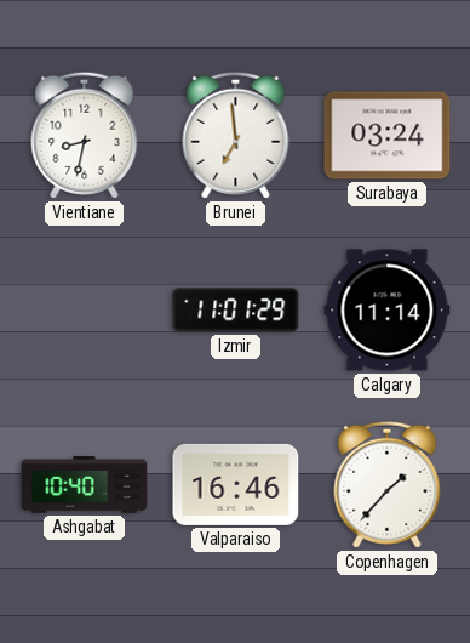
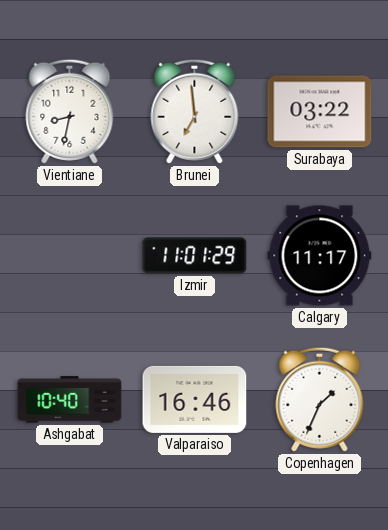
Surabaya: 03:24 -> 03:22
Calgary: 11:14 -> 11:17
Copenhagen: 1:37 -> 1:34
